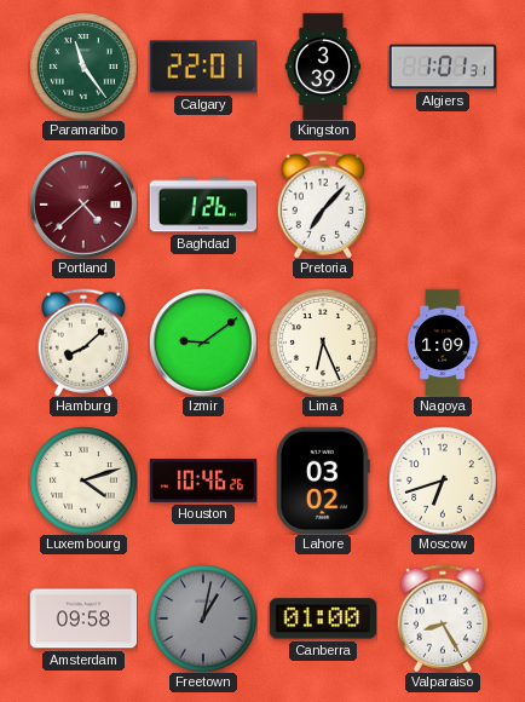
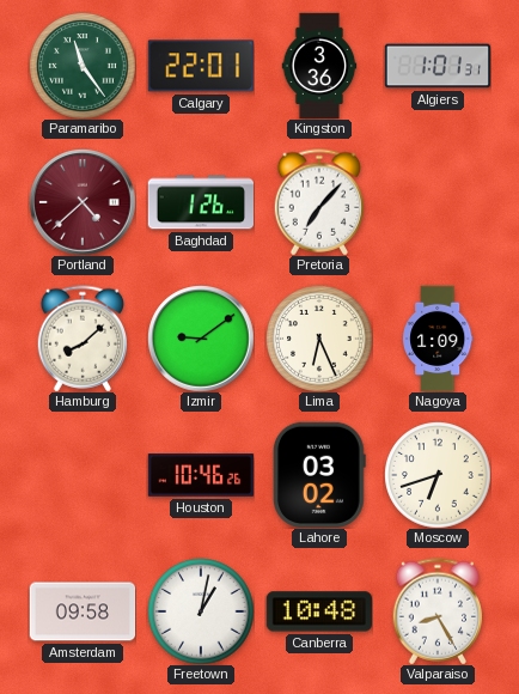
Kingston: 3:39 -> 3:36
Luxembourg: 4:12 -> none
Freetown dial: grey -> white
Canberra: 01:00 -> 10:48
